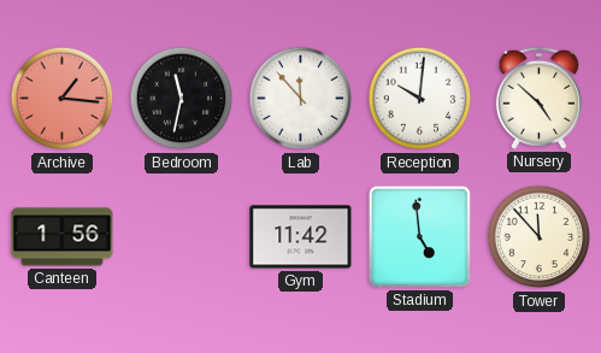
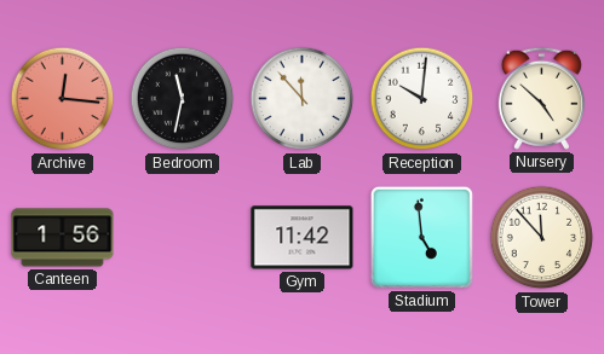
Archive: 1:16 -> 12:16
